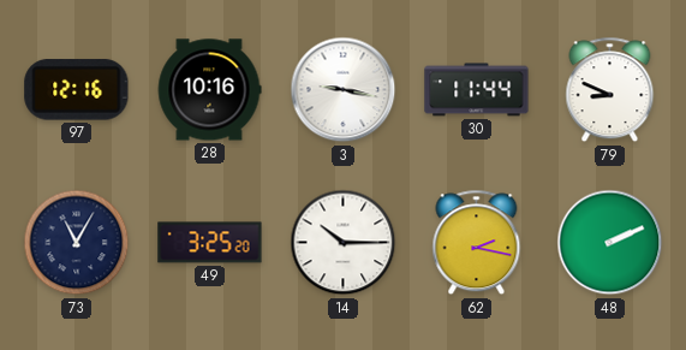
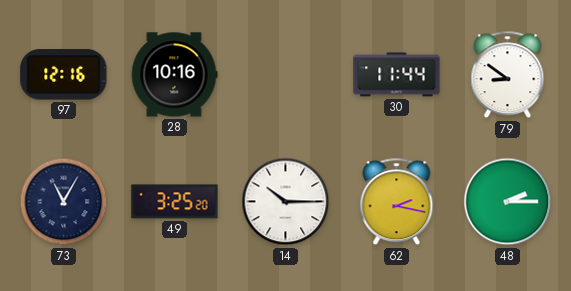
3: 9:17 -> none
79: 8:49 -> 8:51
48: 2:11 -> 2:15
